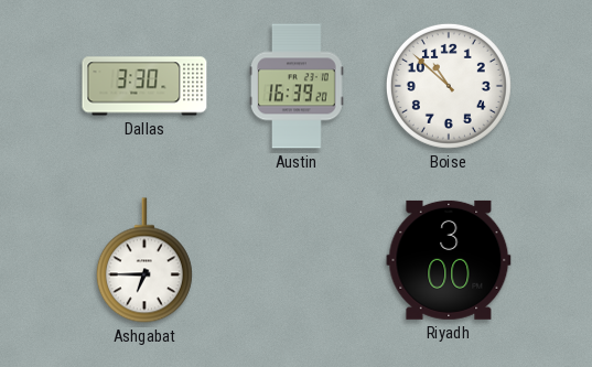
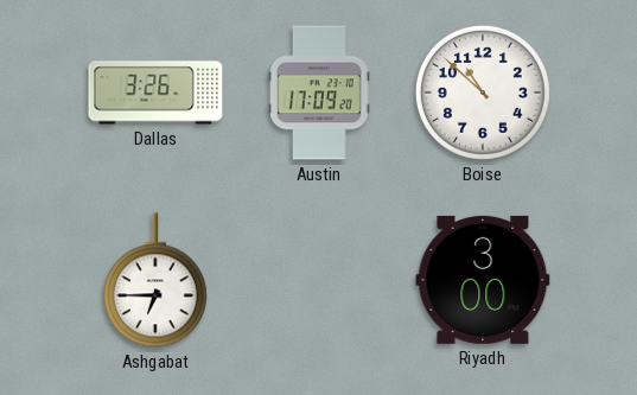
Dallas: 3:30 -> 3:26
Austin: 16:39 -> 17:09
